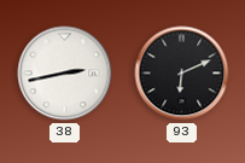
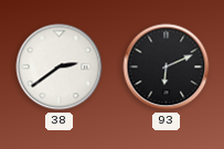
38: 2:43 -> 2:39
